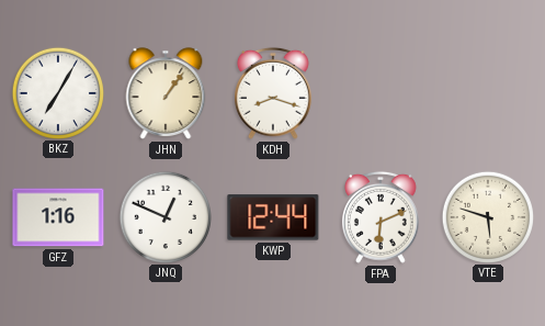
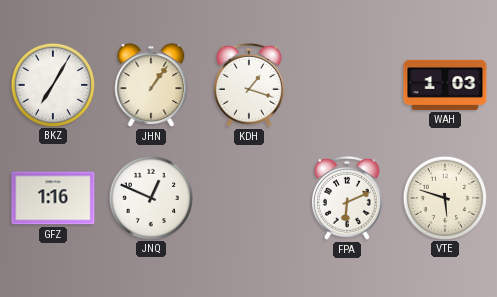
KDH: 8:18 -> 1:18
WAH: none -> 1:03
KWP: 12:44 -> none
